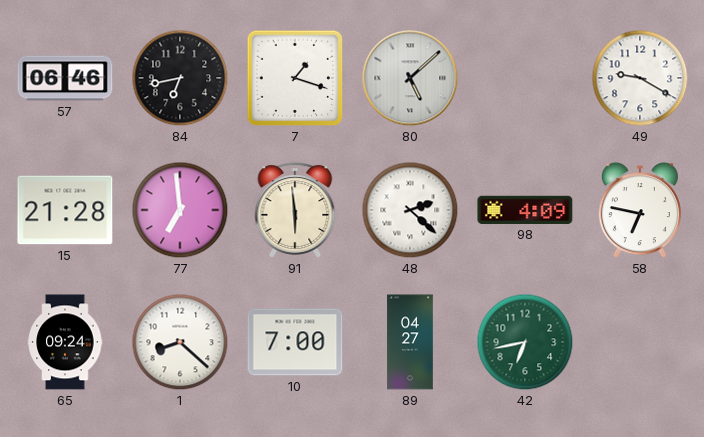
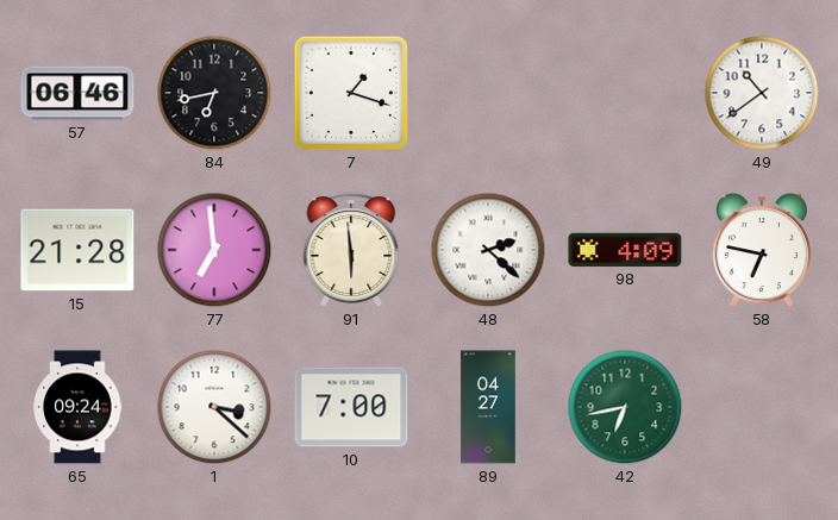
80: 5:08 -> none
49: 9:20 -> 10:39
1: 8:22 -> 3:22
